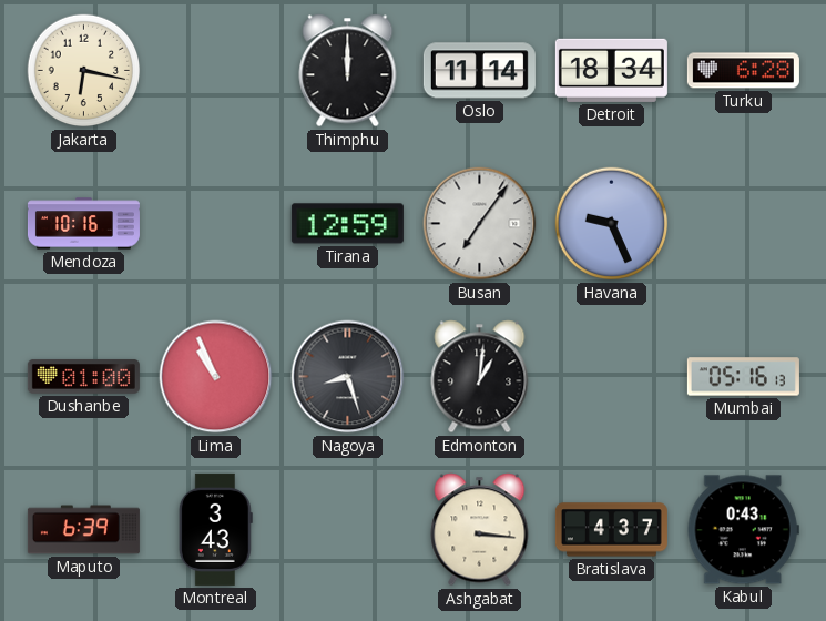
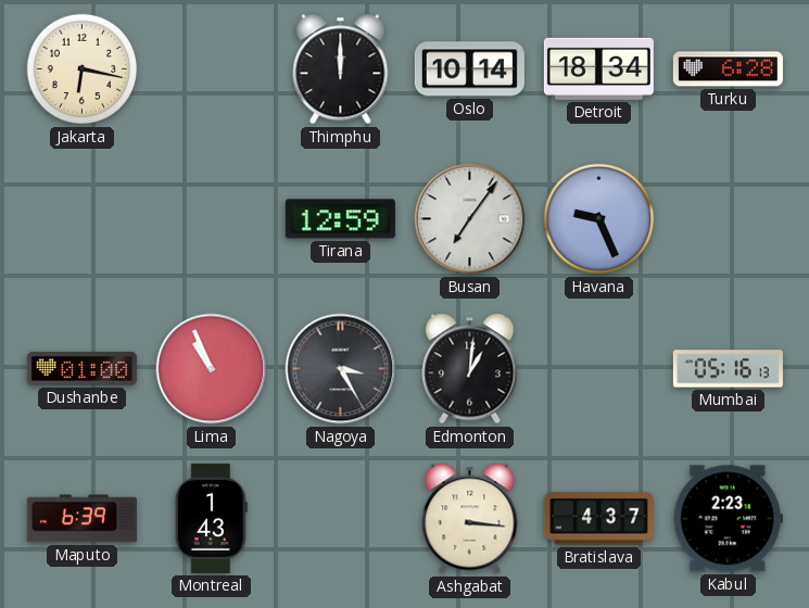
Oslo: 11:14 -> 10:14
Mendoza: 10:16 -> none
Nagoya: 8:27 -> 3:25
Montreal: 3:43 -> 1:43
Kabul: 0:43 -> 2:23
